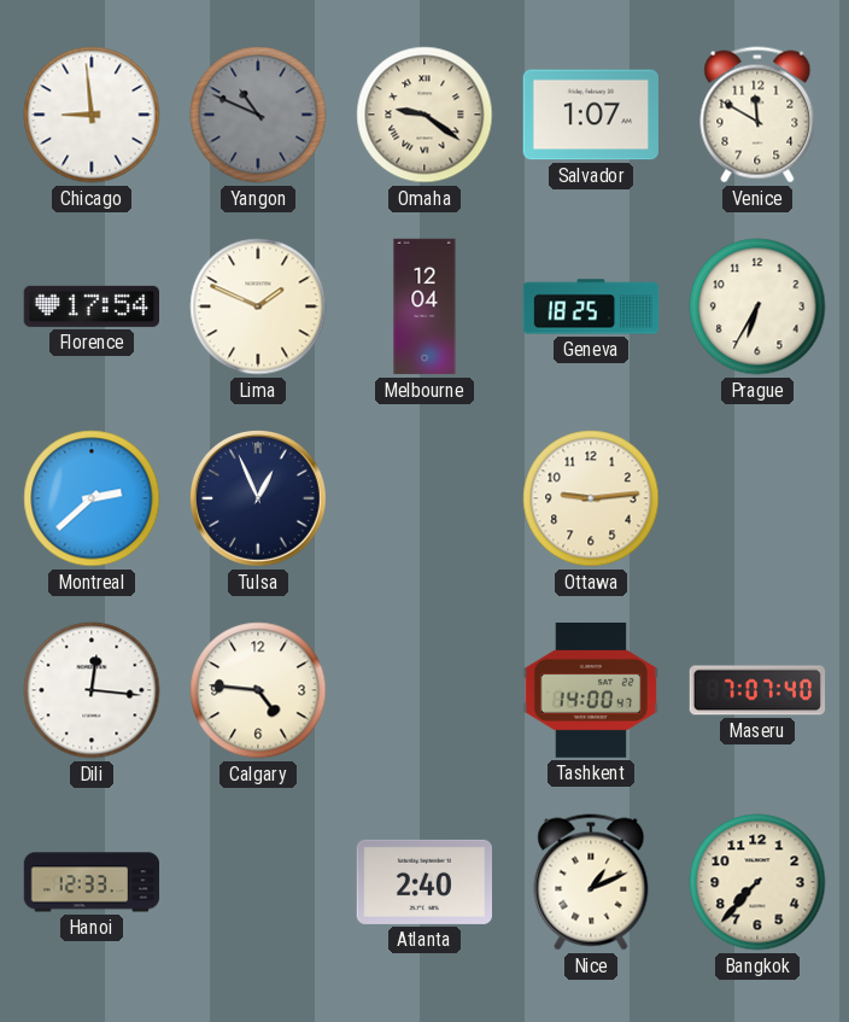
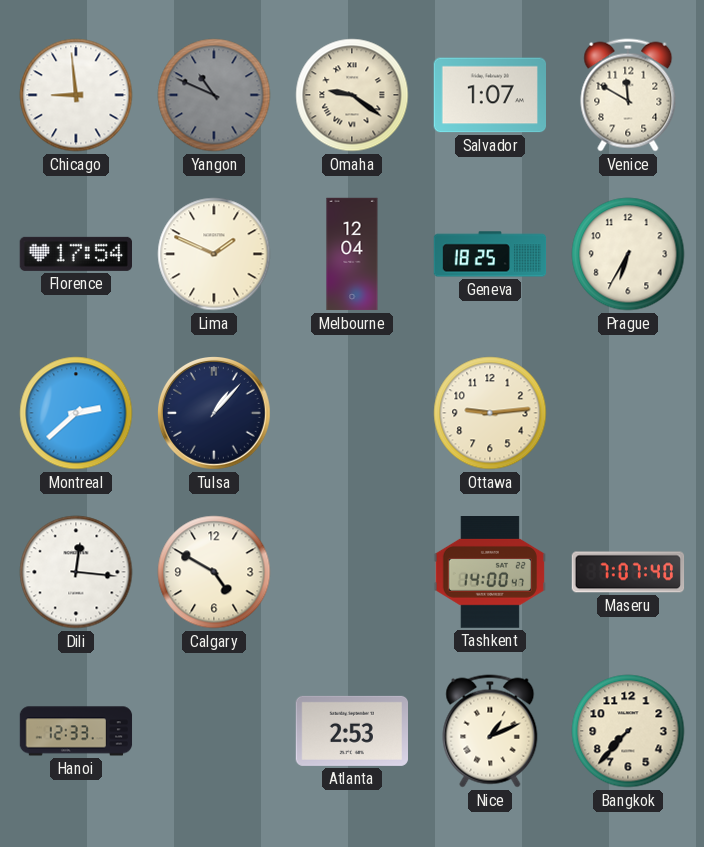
Tulsa: 12:56 -> 1:07
Calgary: 4:46 -> 4:50
Atlanta: 2:40 -> 2:53
